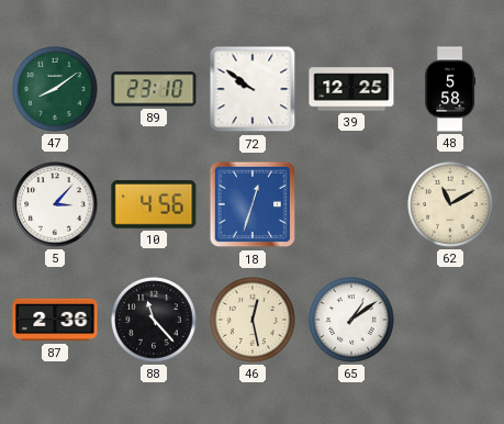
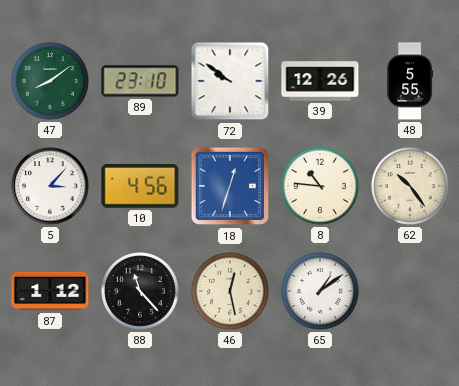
39: 12:25 -> 12:26
48: 5:58 -> 5:55
8: none -> 10:46
62: 11:10 -> 10:24
87: 2:36 -> 1:12
